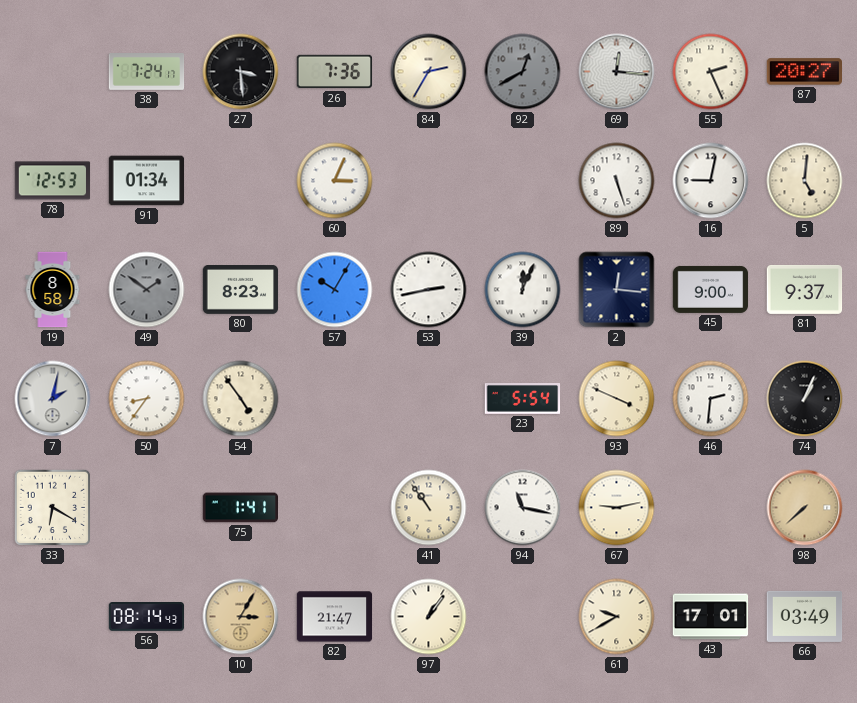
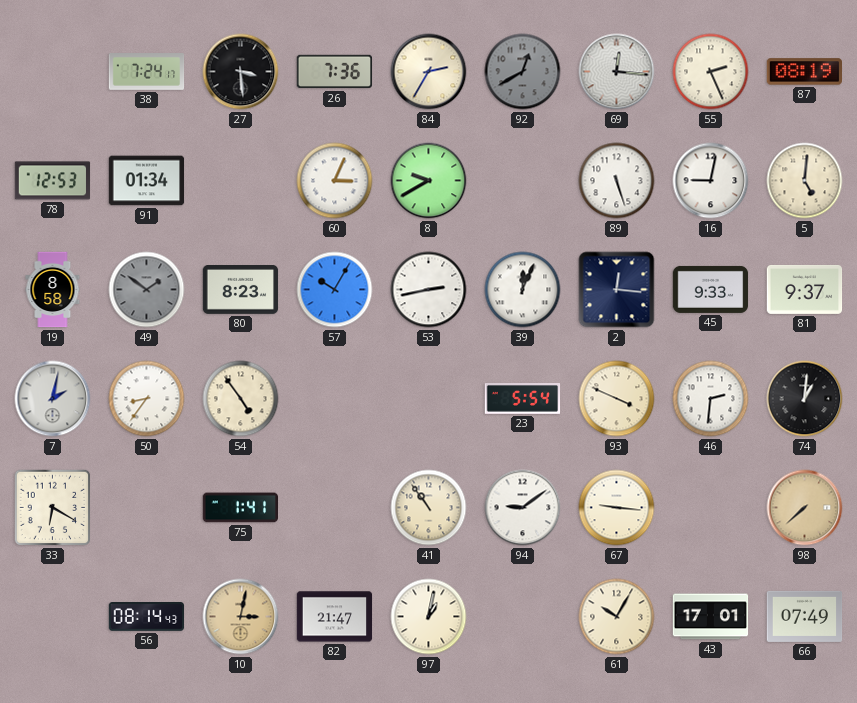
87: 20:27 -> 08:19
8: none -> 9:40
45: 9:00 -> 9:33
74: 1:04 -> 1:01
94: 11:17 -> 9:09
67: 9:13 -> 9:16
10: 3:05 -> 3:02
97: 1:06 -> 1:02
61: 9:40 -> 10:05
66: 03:49 -> 07:49
